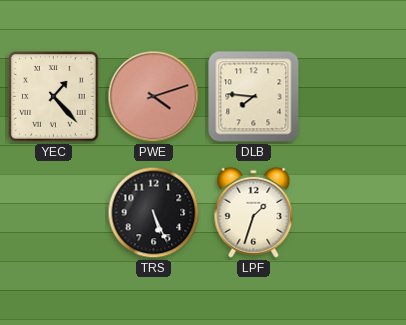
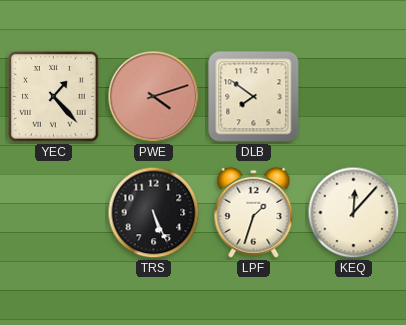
DLB: 7:46 -> 7:51
KEQ: none -> 12:07
